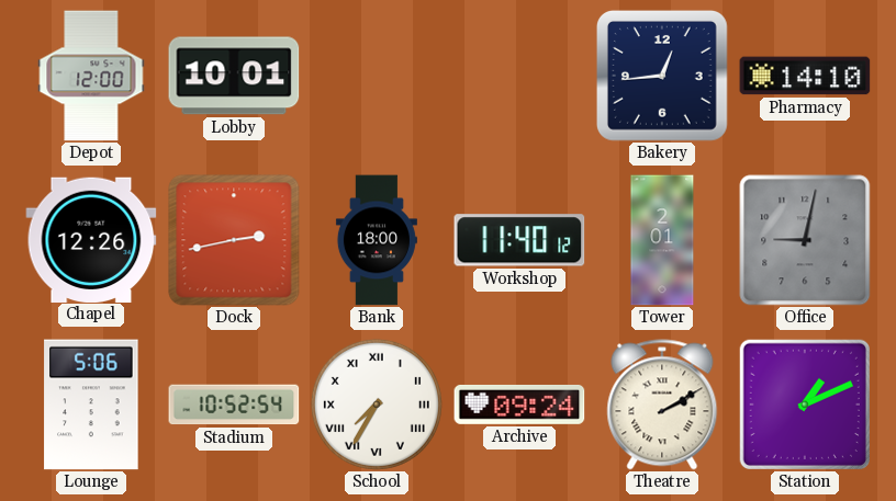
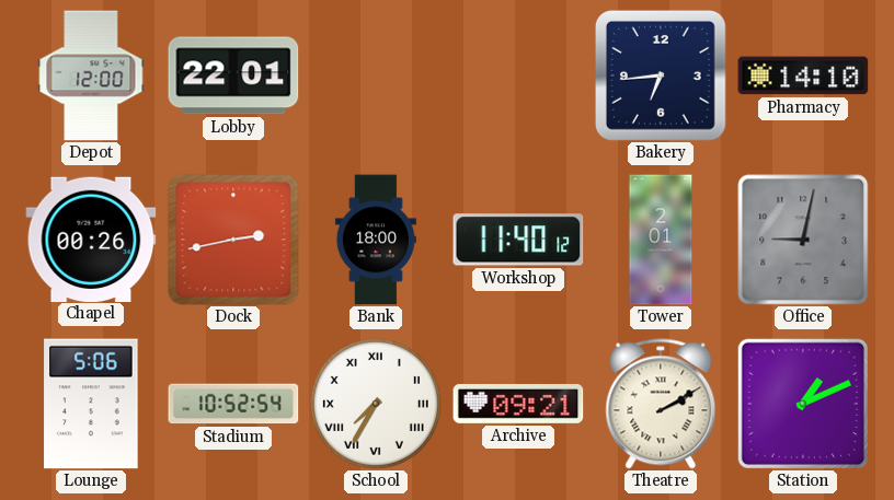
Lobby: 10:01 -> 22:01
Bakery: 12:44 -> 6:44
Chapel: 12:26 -> 00:26
Archive: 09:24 -> 09:21
